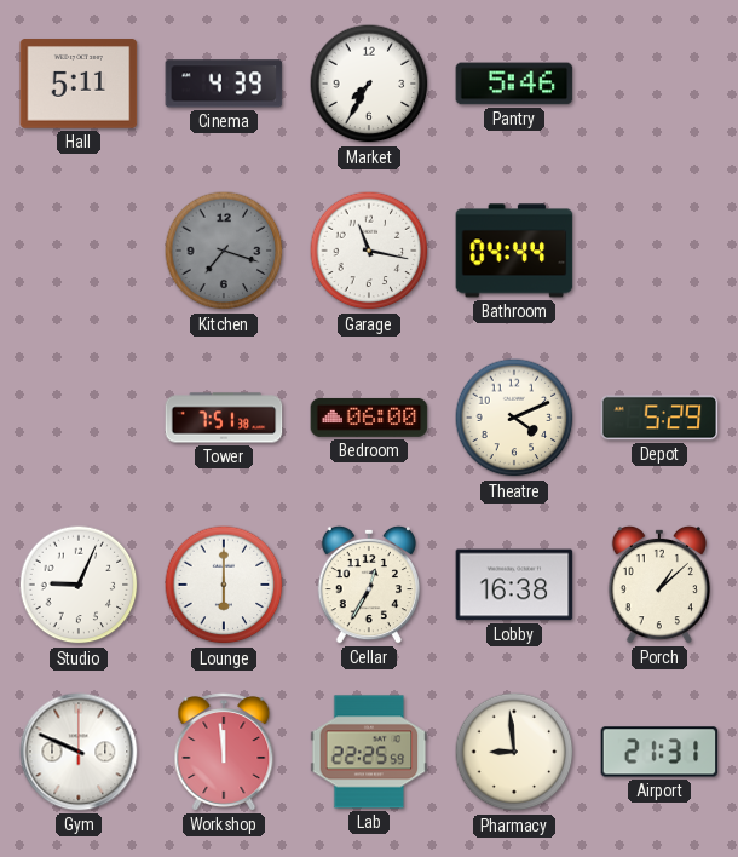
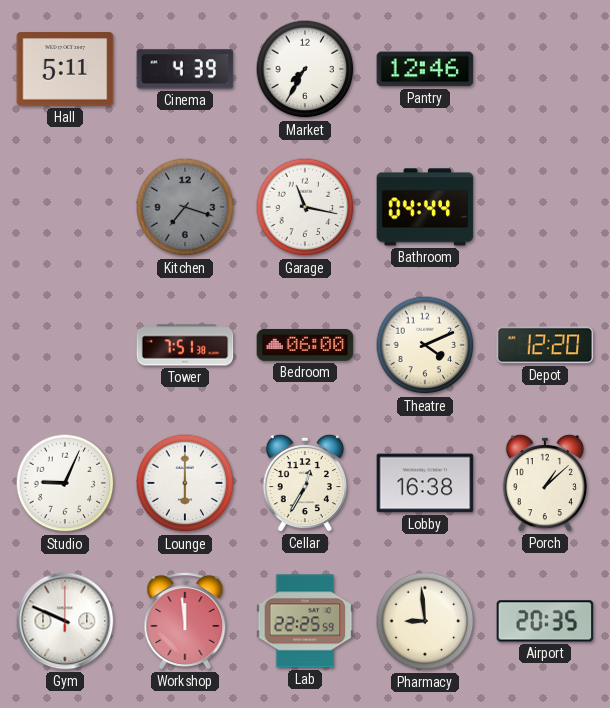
Pantry: 5:46 -> 12:46
Depot: 5:29 -> 12:20
Airport: 21:31 -> 20:35
